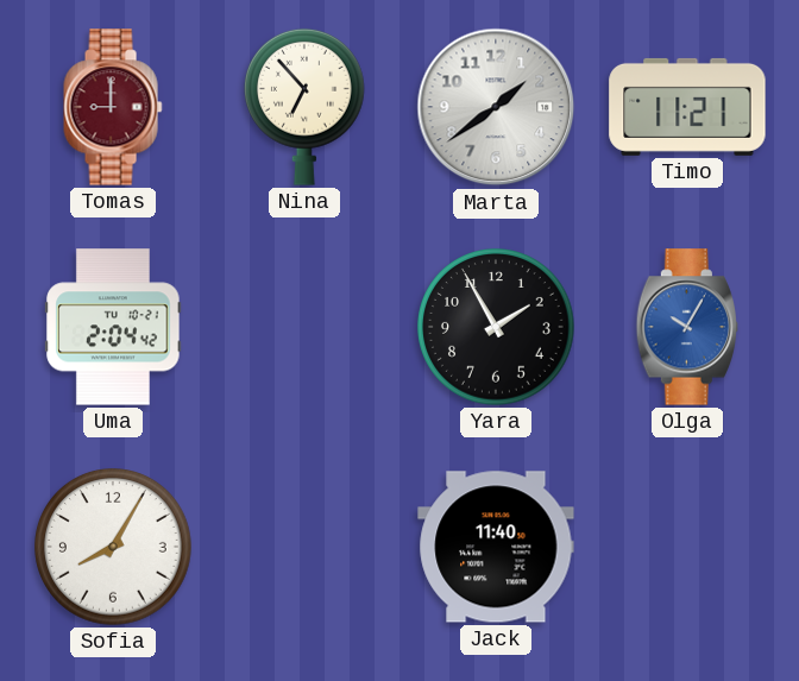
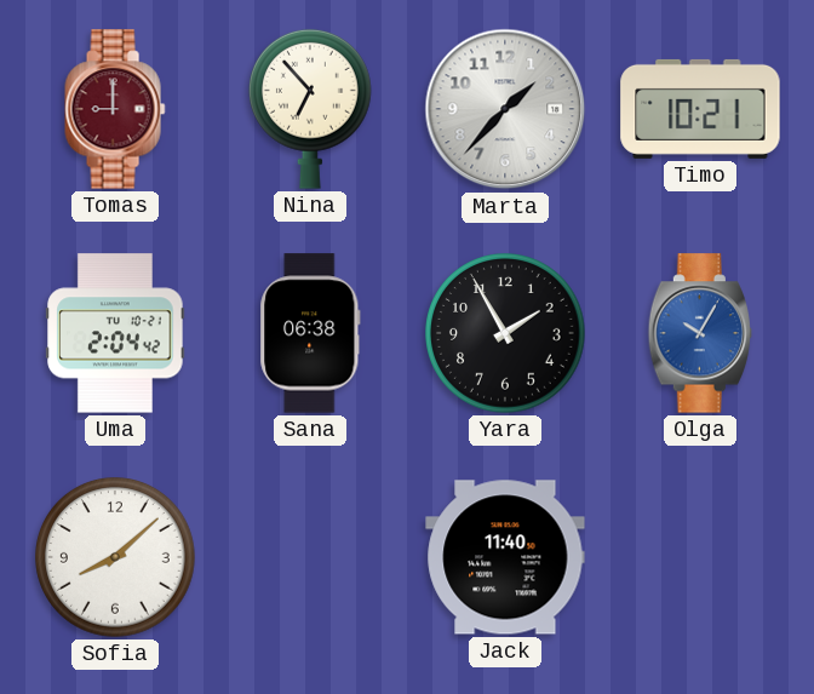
Marta: 1:39 -> 1:37
Timo: 11:21 -> 10:21
Sana: none -> 06:38
Sofia: 8:05 -> 8:08
